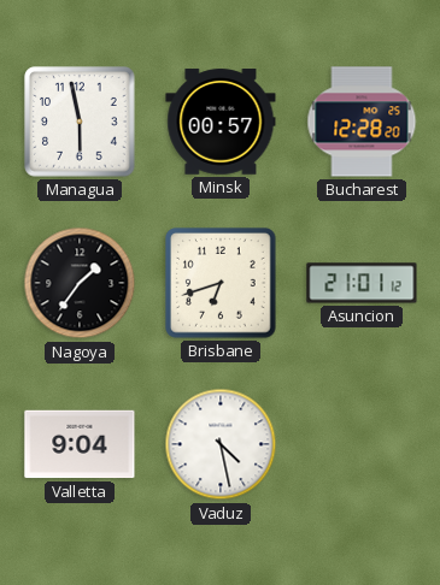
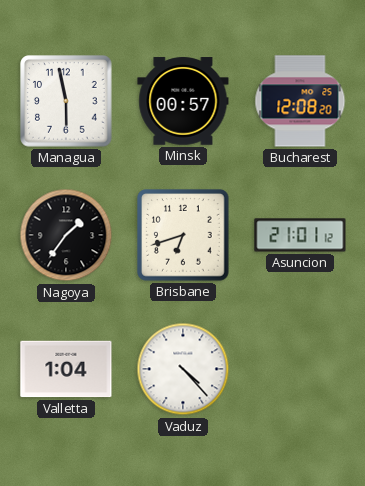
Bucharest: 12:28 -> 12:08
Valletta: 9:04 -> 1:04
Vaduz: 4:28 -> 4:23
